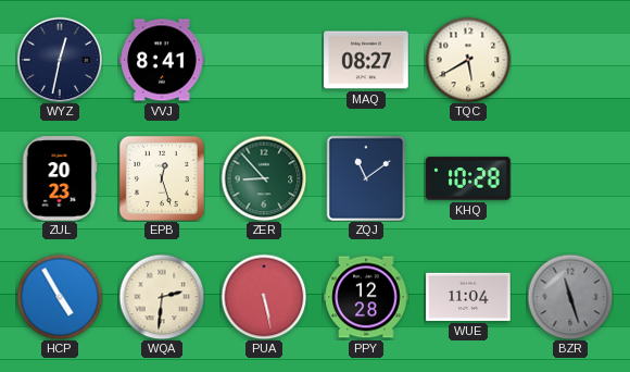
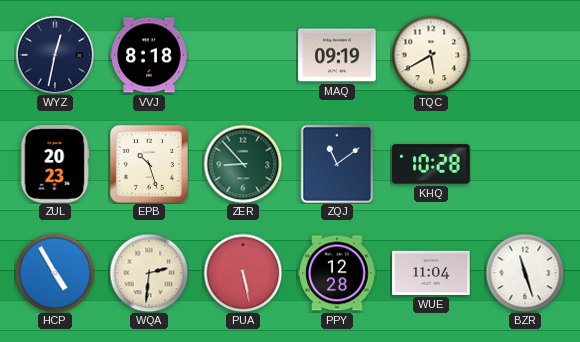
VVJ: 8:41 -> 8:18
MAQ: 08:27 -> 09:19
EPB: 12:27 -> 10:27
BZR dial: grey -> white
